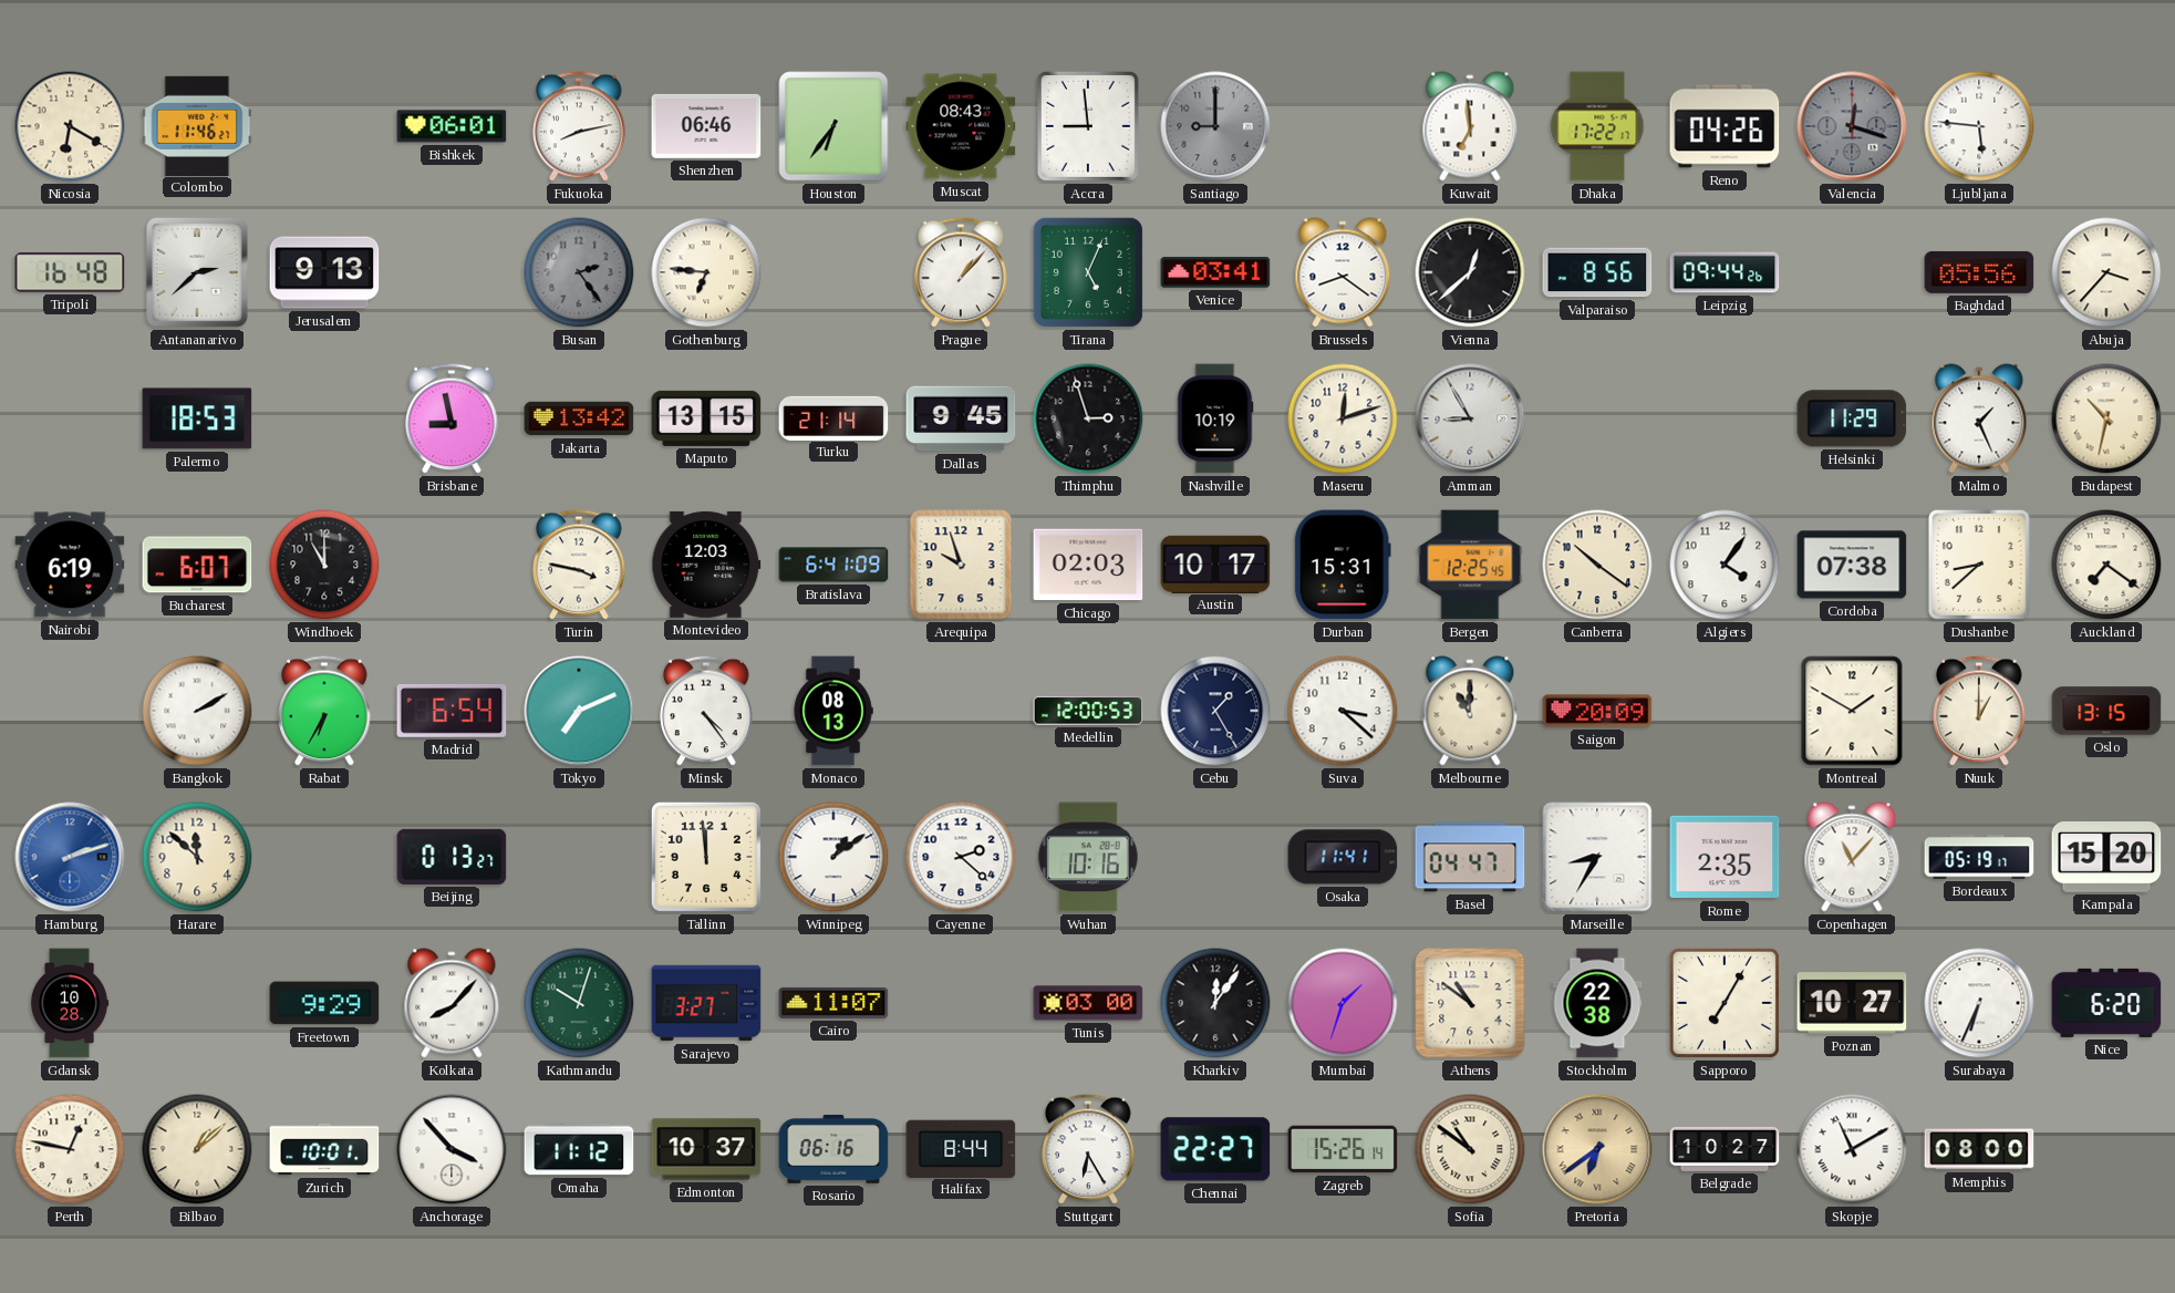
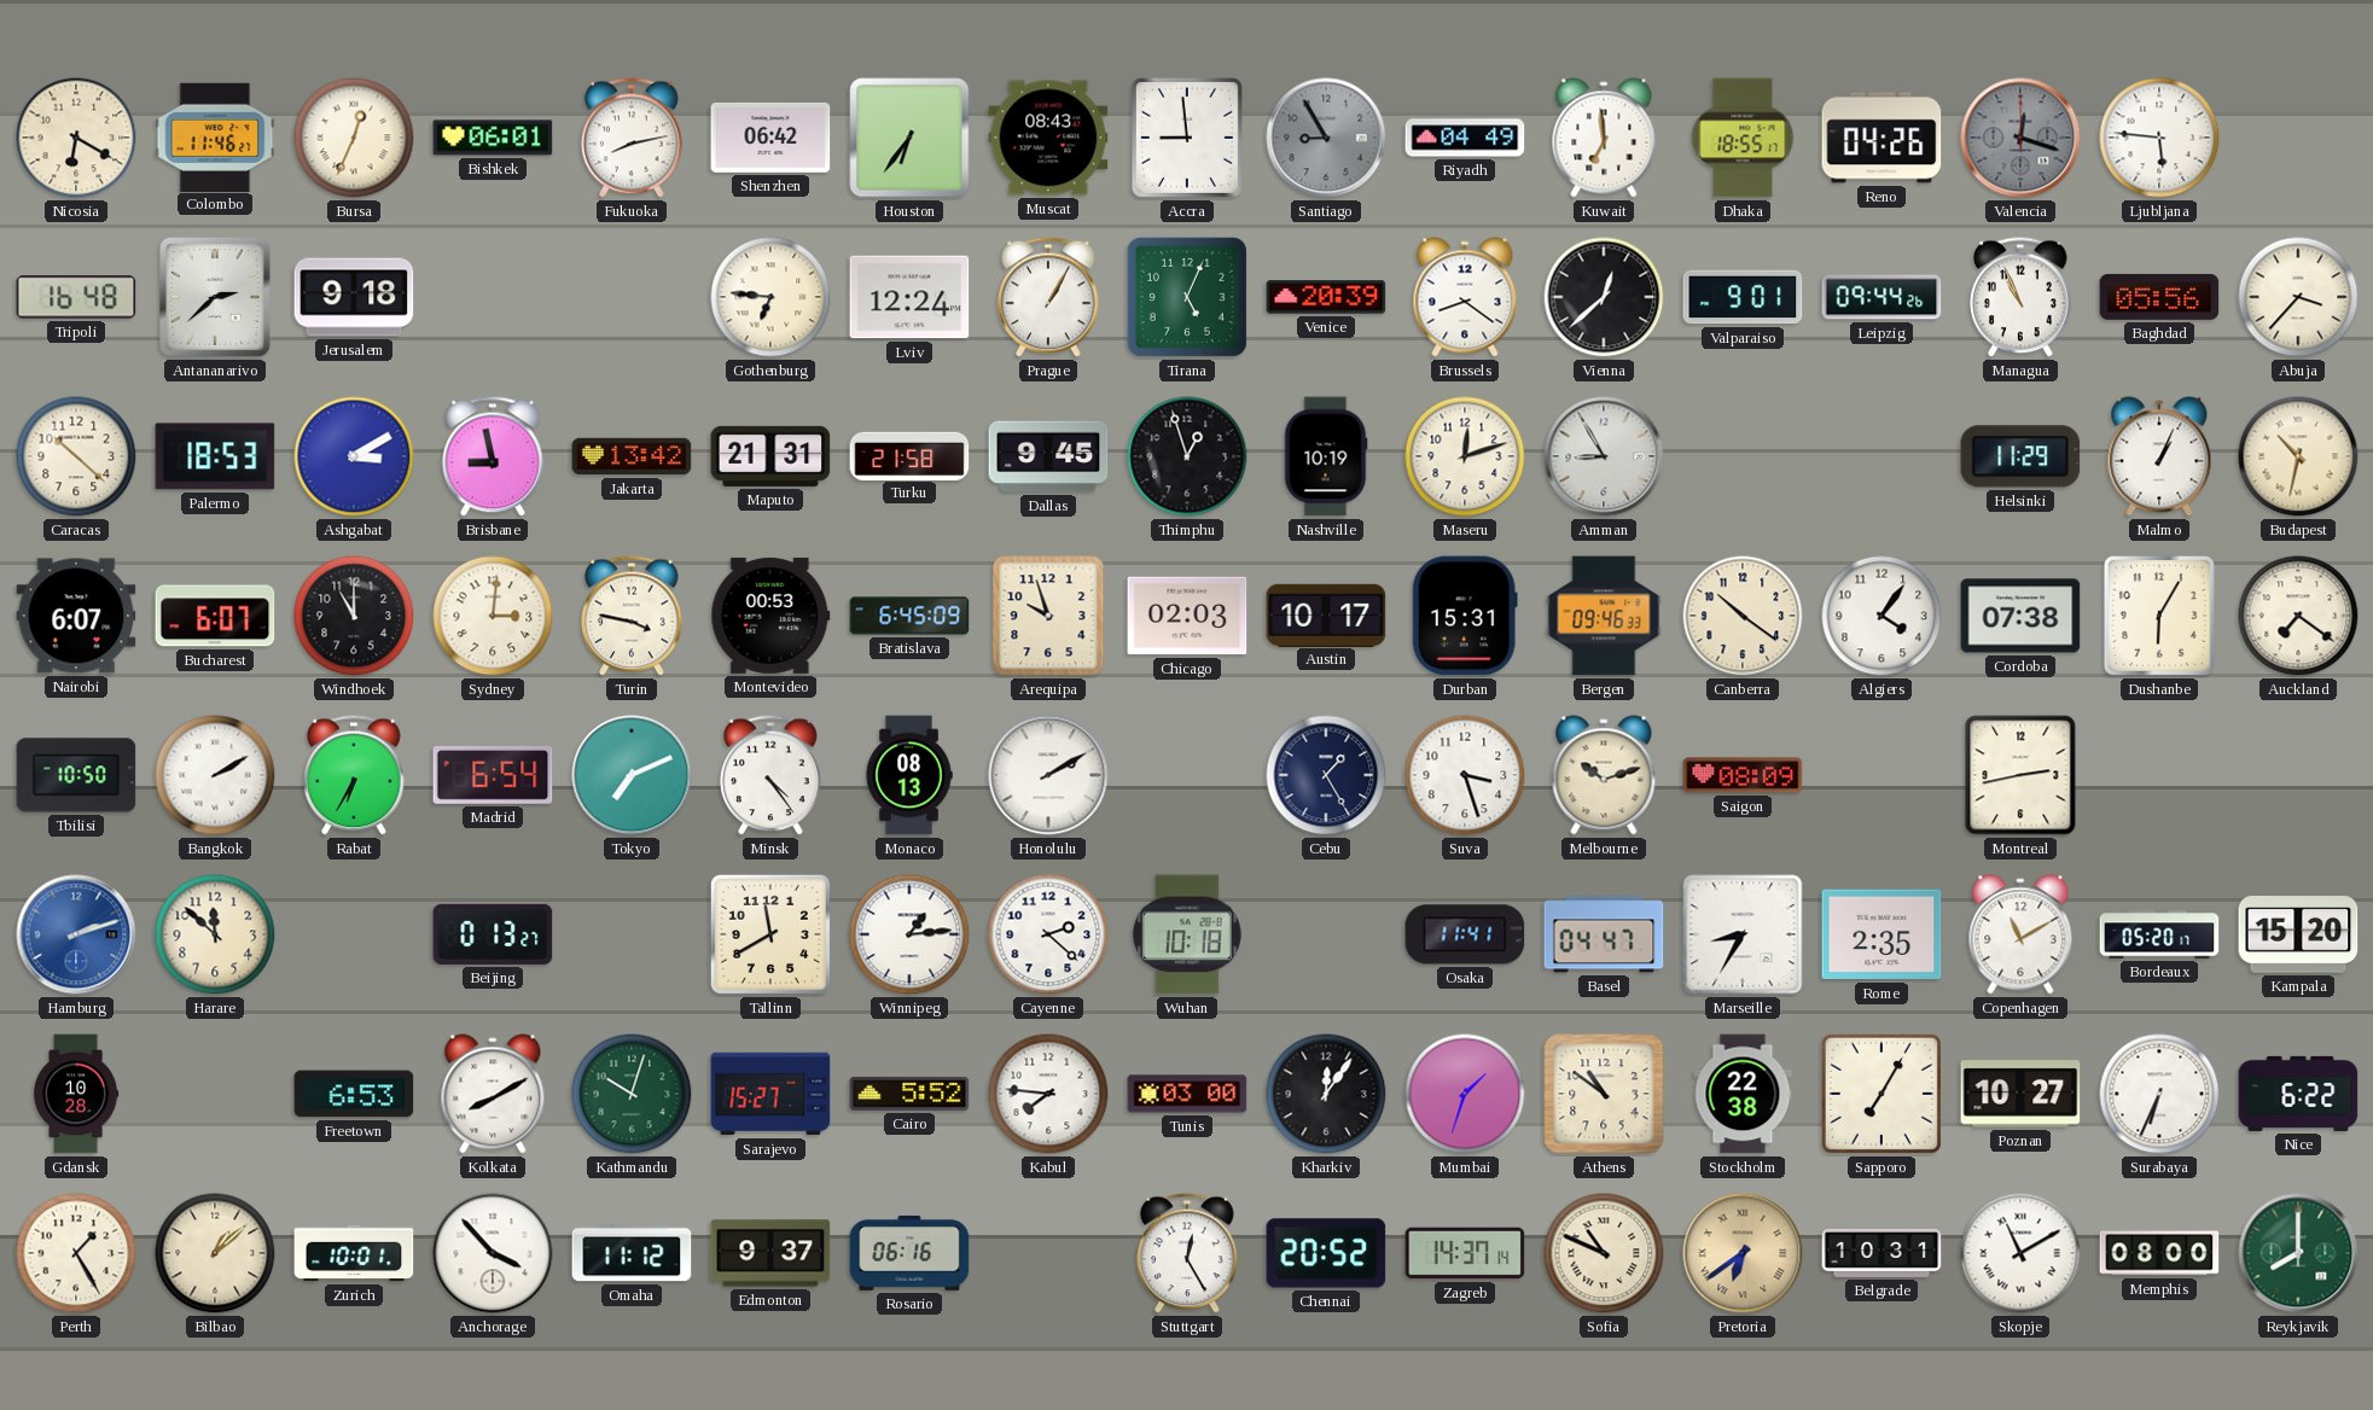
Bursa: none -> 12:34
Shenzhen: 06:46 -> 06:42
Santiago: 9:00 -> 8:55
Riyadh: none -> 04:49
Dhaka: 17:22 -> 18:55
Jerusalem: 9:13 -> 9:18
Busan: 2:24 -> none
Lviv: none -> 12:24
Prague: 1:07 -> 1:05
Venice: 03:41 -> 20:39
Valparaiso: 8:56 -> 9:01
Managua: none -> 10:56
Caracas: none -> 10:22
Ashgabat: none -> 3:10
Maputo: 13:15 -> 21:31
Turku: 21:14 -> 21:58
Thimphu: 2:57 -> 12:57
Malmo: 1:26 -> 1:04
Nairobi: 6:19 -> 6:07
Sydney: none -> 3:01
Montevideo: 12:03 -> 00:53
Bratislava: 6:41 -> 6:45
Bergen: 12:25 -> 09:46
Dushanbe: 8:38 -> 6:05
Tbilisi: none -> 10:50
Honolulu: none -> 2:10
Medellin: 12:00 -> none
Suva: 3:22 -> 3:27
Melbourne: 11:00 -> 10:12
Saigon: 20:09 -> 08:09
Montreal: 1:50 -> 2:43
Nuuk: 1:00 -> none
Oslo: 13:15 -> none
Tallinn: 11:59 -> 11:40
Winnipeg: 1:09 -> 1:14
Wuhan: 10:16 -> 10:18
Copenhagen: 11:07 -> 11:10
Bordeaux: 05:19 -> 05:20
Freetown: 9:29 -> 6:53
Kolkata: 8:07 -> 8:10
Sarajevo: 3:27 -> 15:27
Cairo: 11:07 -> 5:52
Kabul: none -> 7:46
Nice: 6:20 -> 6:22
Perth: 12:47 -> 1:25
Edmonton: 10:37 -> 9:37
Halifax: 8:44 -> none
Stuttgart: 6:25 -> 12:25
Chennai: 22:27 -> 20:52
Zagreb: 15:26 -> 14:37
Sofia: 10:51 -> 10:49
Belgrade: 10:27 -> 10:31
Reykjavik: none -> 8:00
